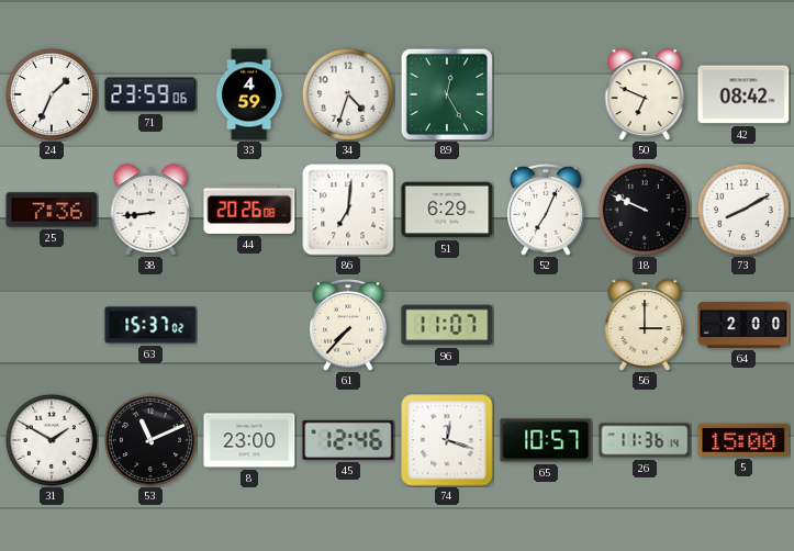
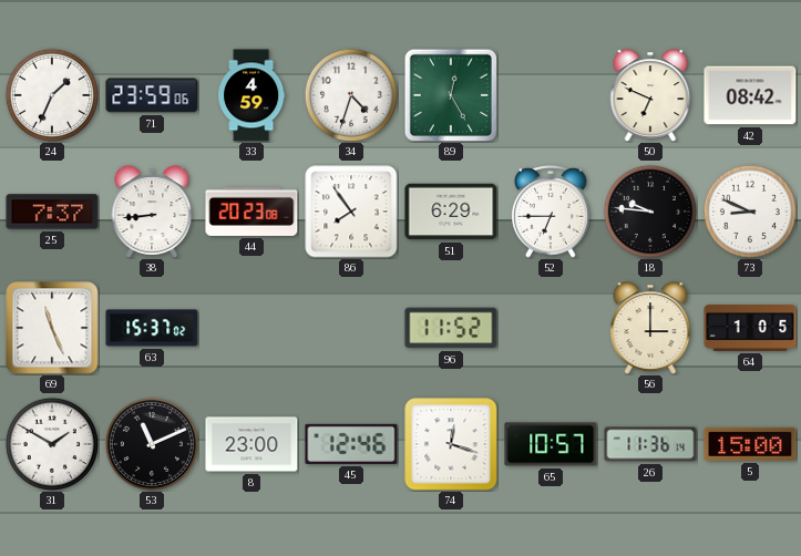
25: 7:36 -> 7:37
44: 20:26 -> 20:23
86: 7:01 -> 7:54
52: 7:04 -> 6:45
18: 9:49 -> 9:46
73: 8:10 -> 8:49
69: none -> 11:26
61: 7:37 -> none
96: 11:07 -> 11:52
64: 2:00 -> 1:05
